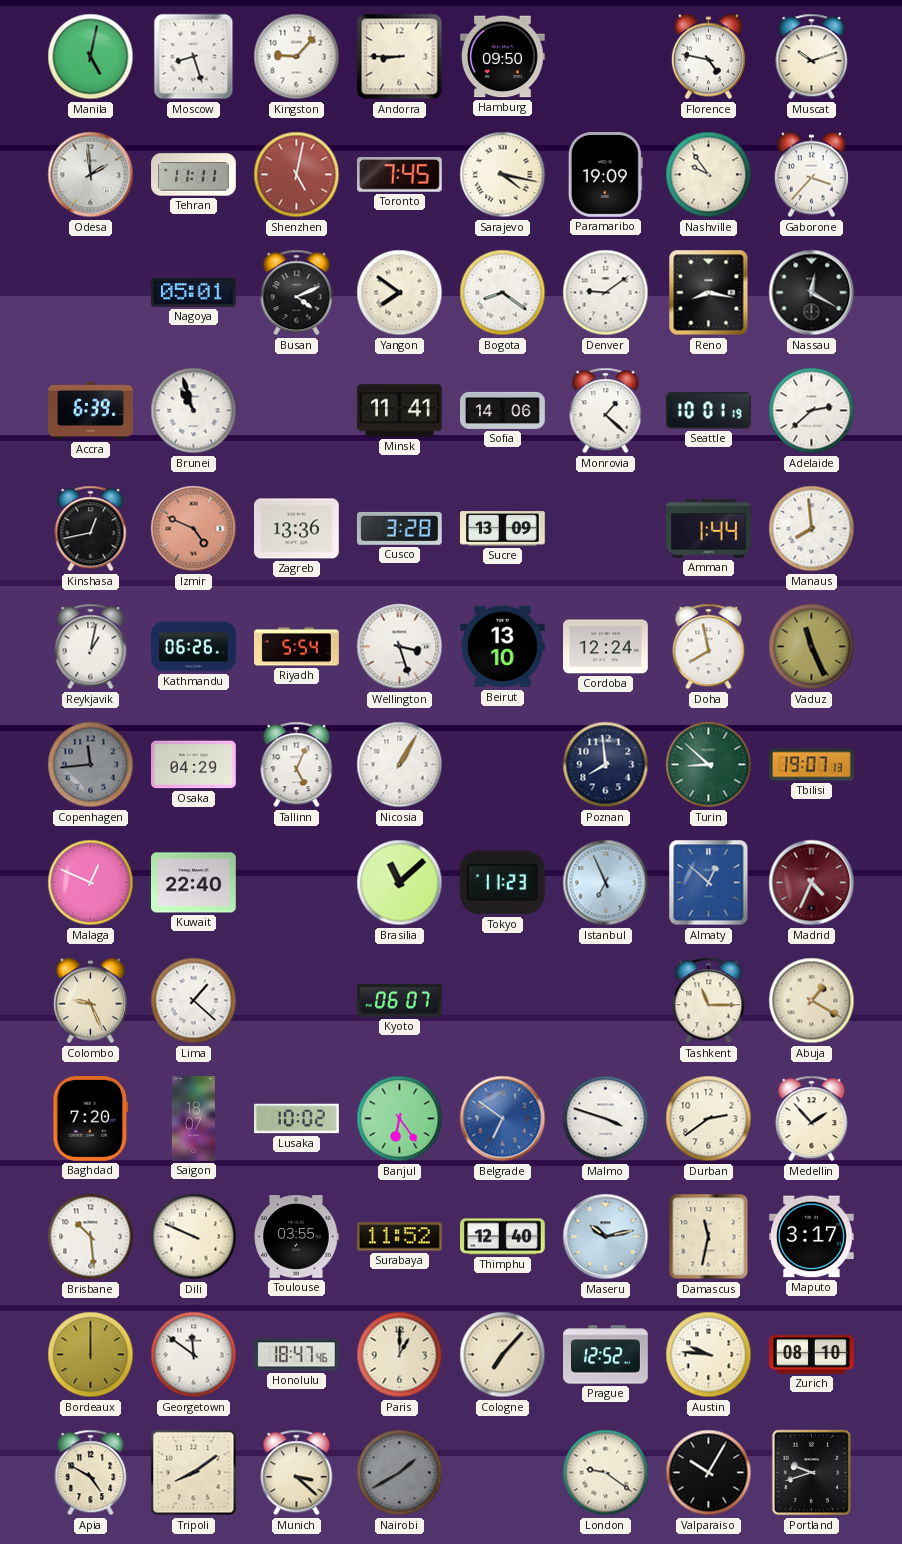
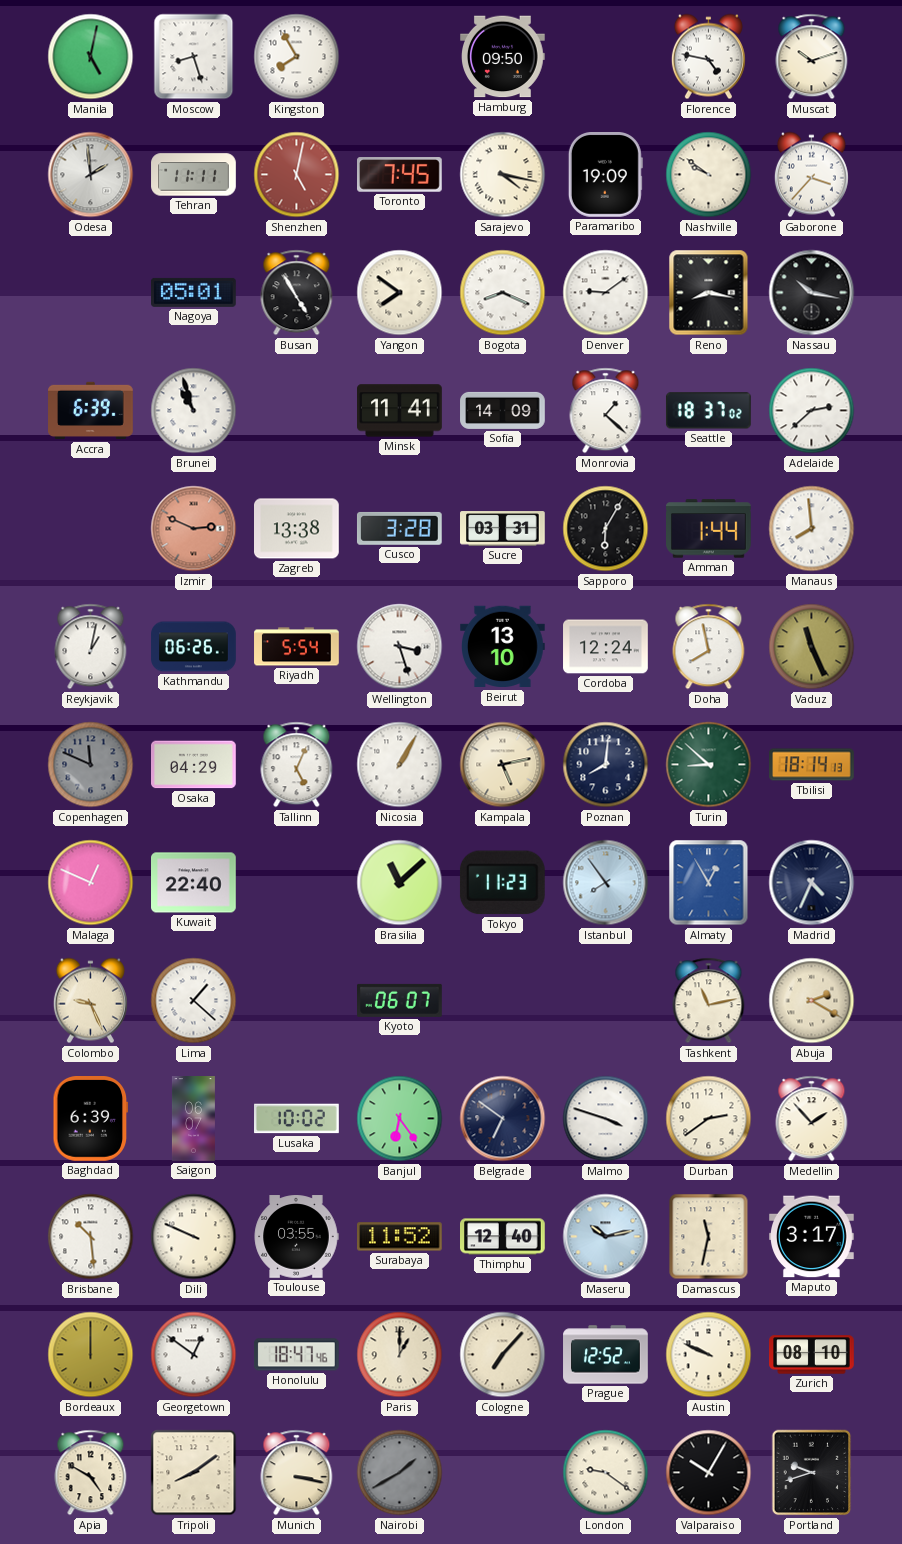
Kingston: 9:07 -> 7:55
Andorra: 8:45 -> none
Nashville: 9:54 -> 9:51
Busan: 4:11 -> 4:55
Bogota: 8:21 -> 8:19
Nassau: 12:20 -> 10:17
Sofia: 14:06 -> 14:09
Seattle: 10:01 -> 18:37
Kinshasa: 12:43 -> none
Izmir: 4:49 -> 2:49
Zagreb: 13:36 -> 13:38
Sucre: 13:09 -> 03:31
Sapporo: none -> 6:05
Copenhagen: 11:44 -> 11:49
Kampala: none -> 5:13
Poznan: 7:59 -> 8:01
Tbilisi: 19:07 -> 18:14
Istanbul: 6:56 -> 7:54
Almaty: 12:52 -> 12:55
Madrid dial: burgundy -> navy
Tashkent: 11:15 -> 11:13
Abuja: 1:20 -> 2:20
Baghdad: 7:20 -> 6:39
Saigon: 18:07 -> 06:07
Belgrade dial: blue -> navy
Georgetown: 11:51 -> 12:51
Austin: 9:46 -> 9:49
Munich: 3:22 -> 3:17
